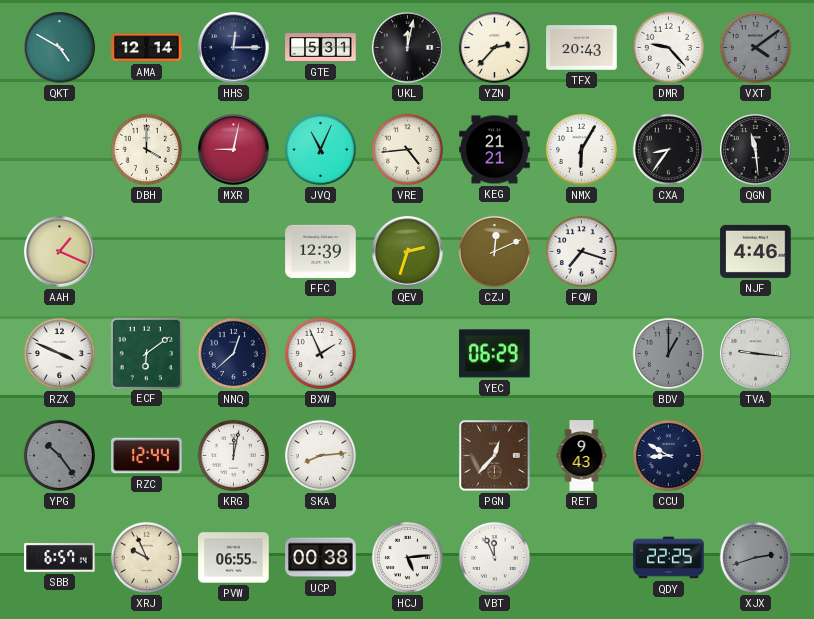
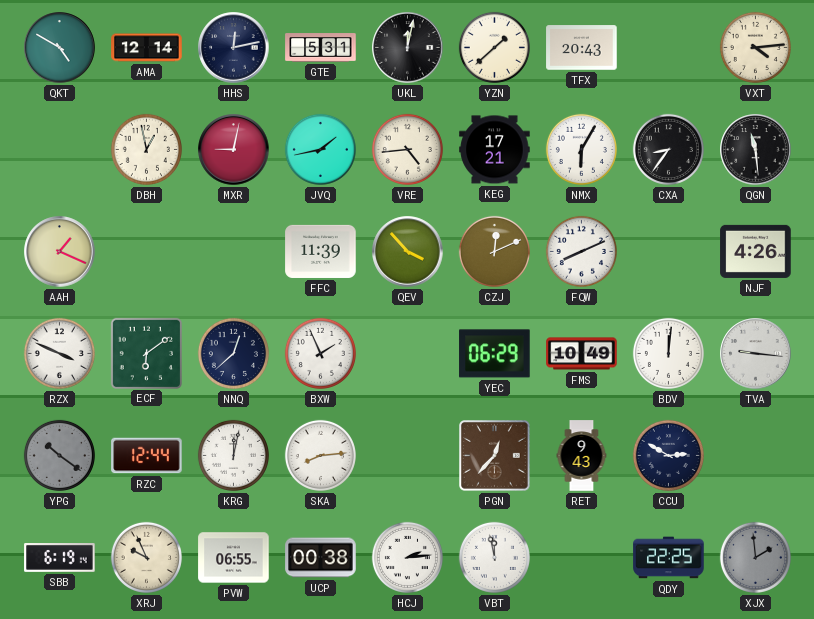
HHS: 12:15 -> 12:13
YZN: 2:37 -> 1:38
DMR: 9:23 -> none
VXT: 4:09 -> 4:14
VXT dial: grey -> cream
DBH: 4:00 -> 12:58
JVQ: 11:04 -> 1:43
KEG: 21:21 -> 17:21
FFC: 12:39 -> 11:39
QEV: 2:33 -> 3:53
FQW: 7:18 -> 8:11
NJF: 4:46 -> 4:26
FMS: none -> 10:49
BDV: 1:00 -> 12:01
BDV dial: grey -> white
YPG: 10:24 -> 10:21
CCU: 8:50 -> 2:50
SBB: 6:57 -> 6:19
HCJ: 5:14 -> 2:14
VBT: 11:56 -> 11:58
XJX: 2:42 -> 1:59
